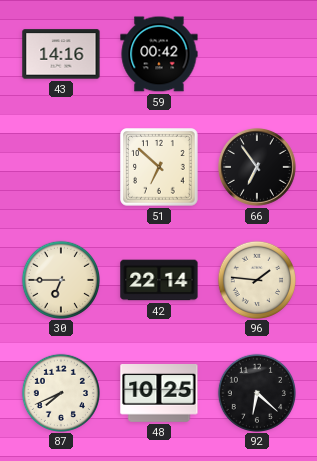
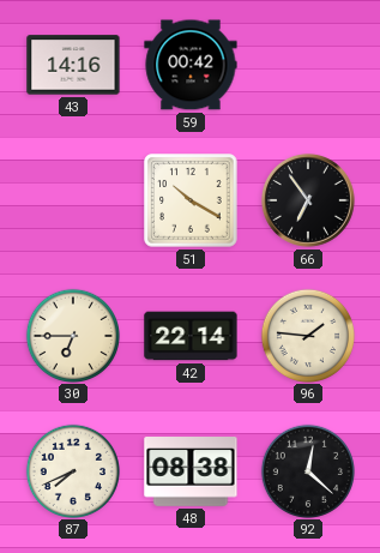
51: 6:52 -> 10:20
48: 10:25 -> 08:38
92: 6:22 -> 12:22
